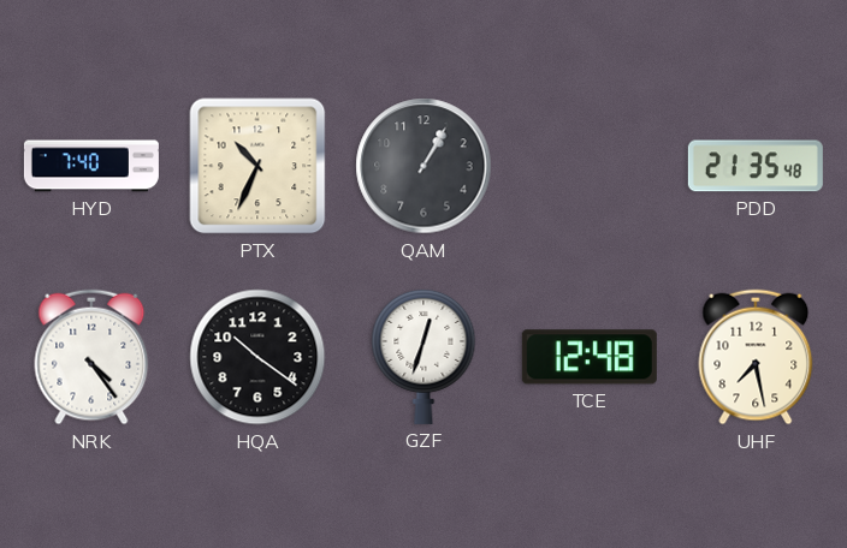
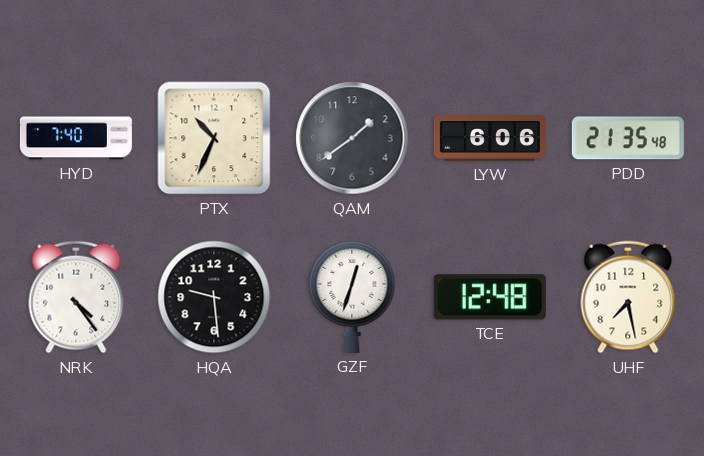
QAM: 1:05 -> 1:39
LYW: none -> 6:06
HQA: 10:21 -> 9:29
